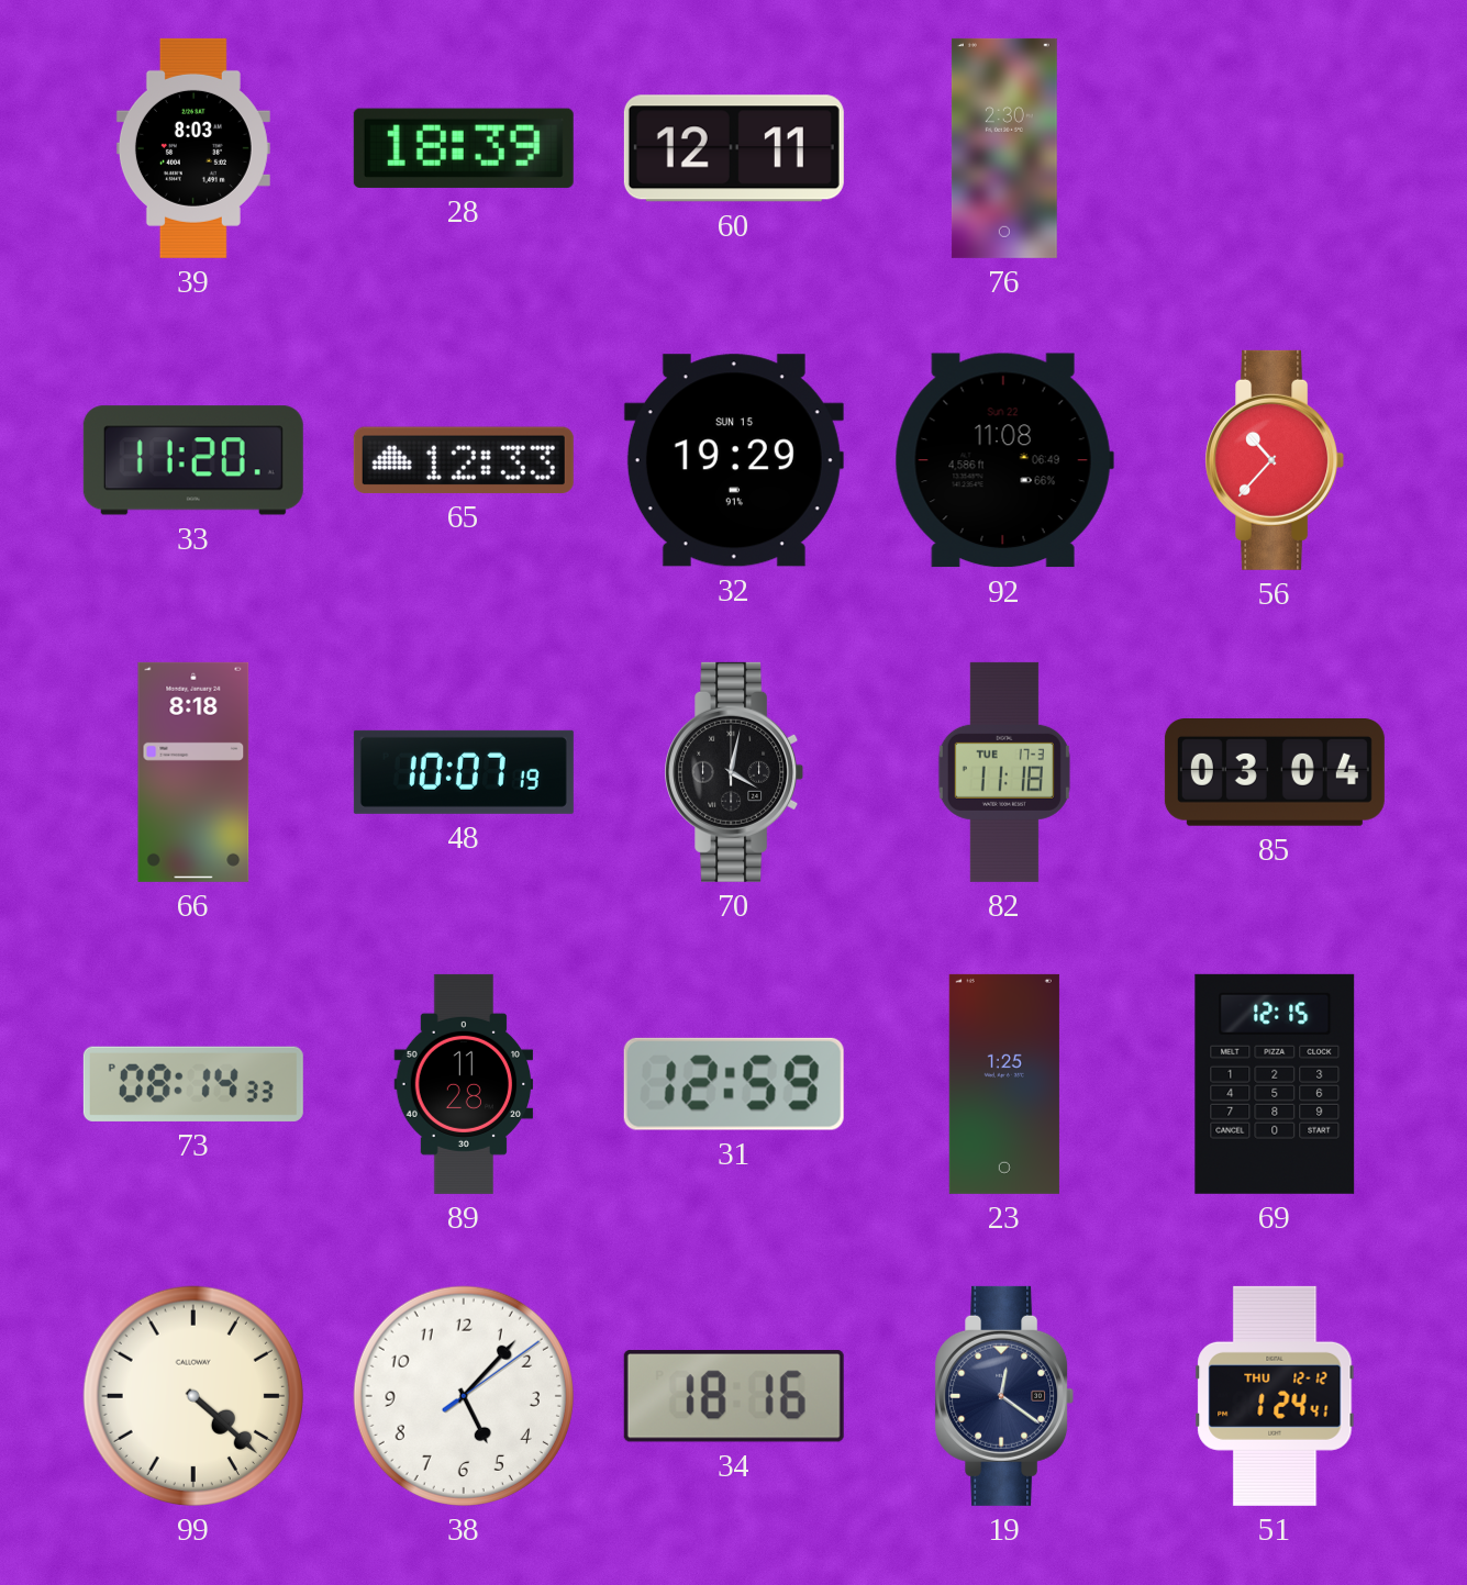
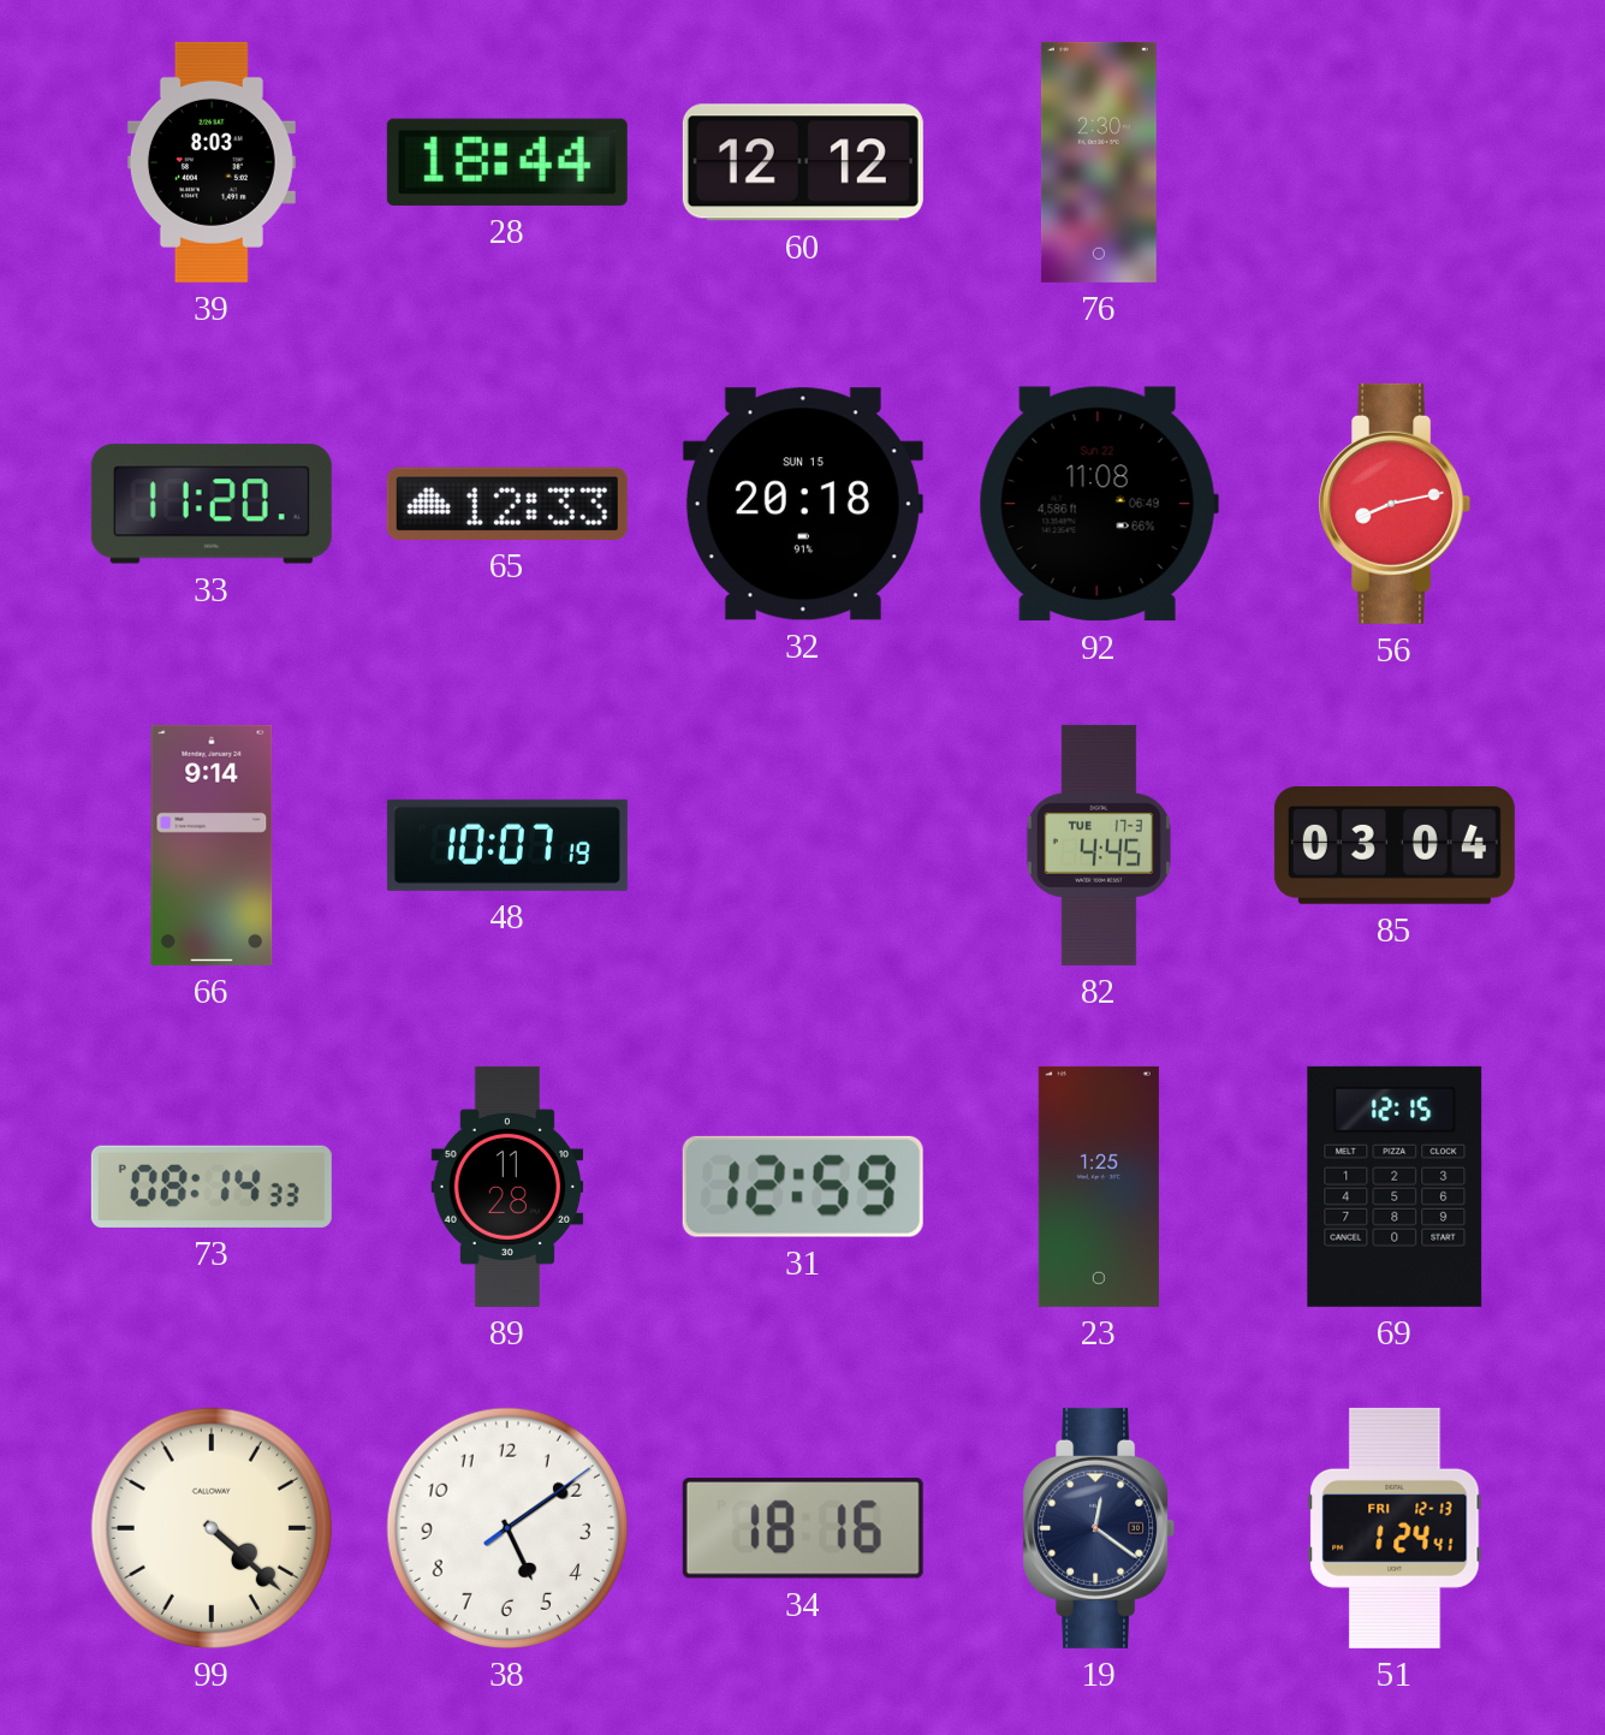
28: 18:39 -> 18:44
60: 12:11 -> 12:12
32: 19:29 -> 20:18
56: 10:37 -> 8:13
66: 8:18 -> 9:14
70: 4:02 -> none
82: 11:18 -> 4:45
38: 5:07 -> 5:09
51 date: THU 12-12 -> FRI 12-13
